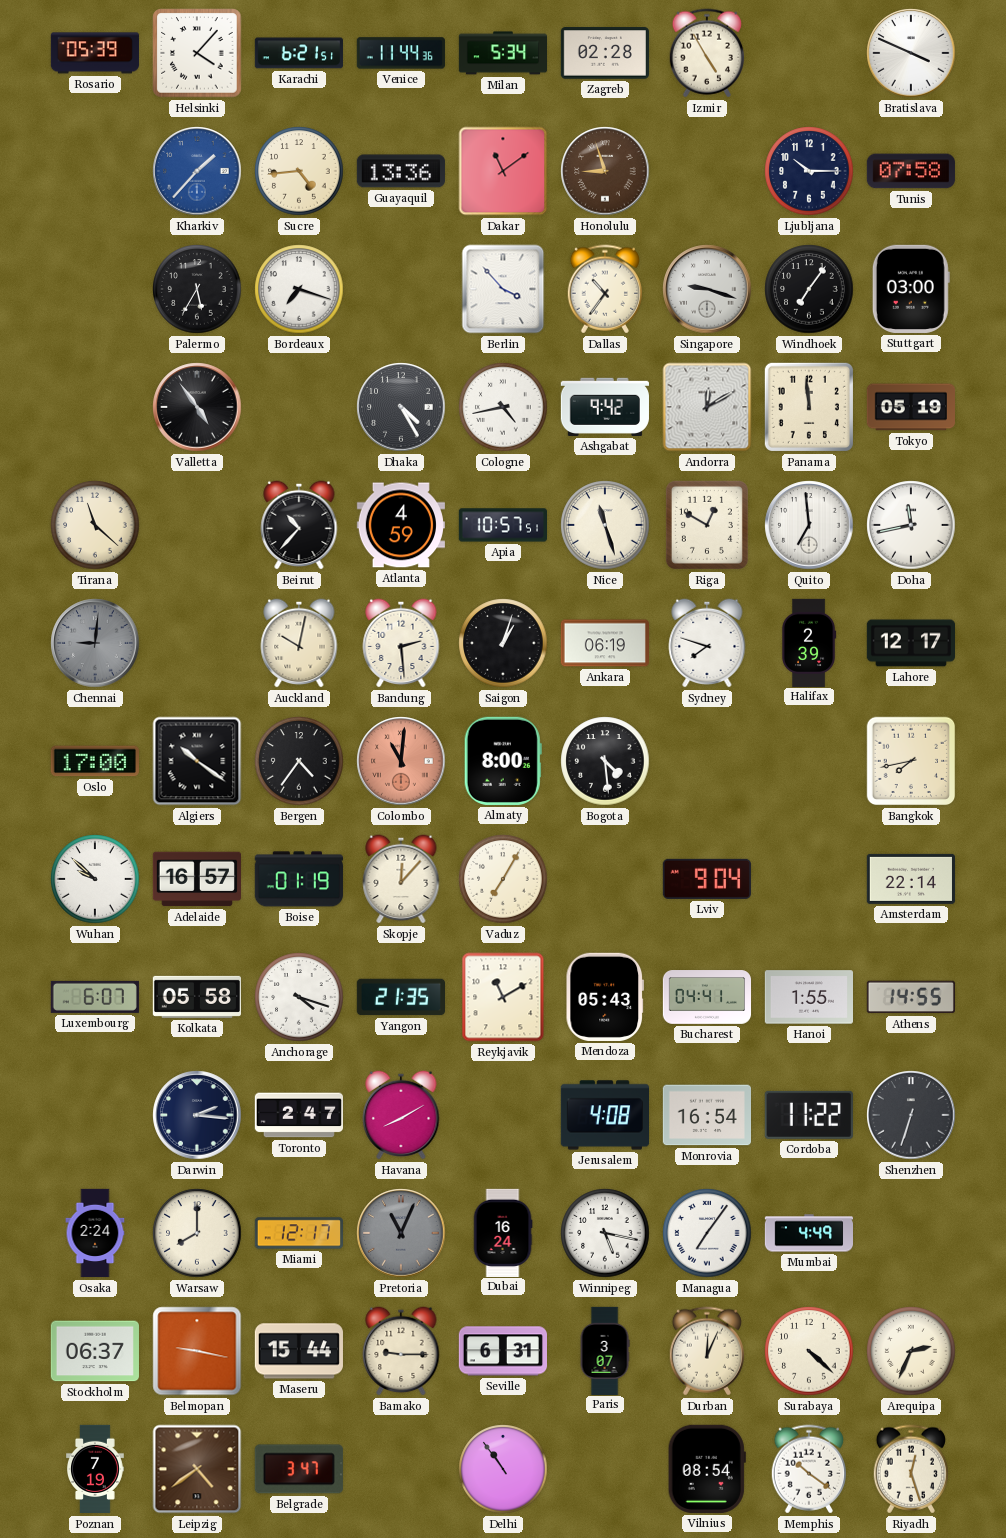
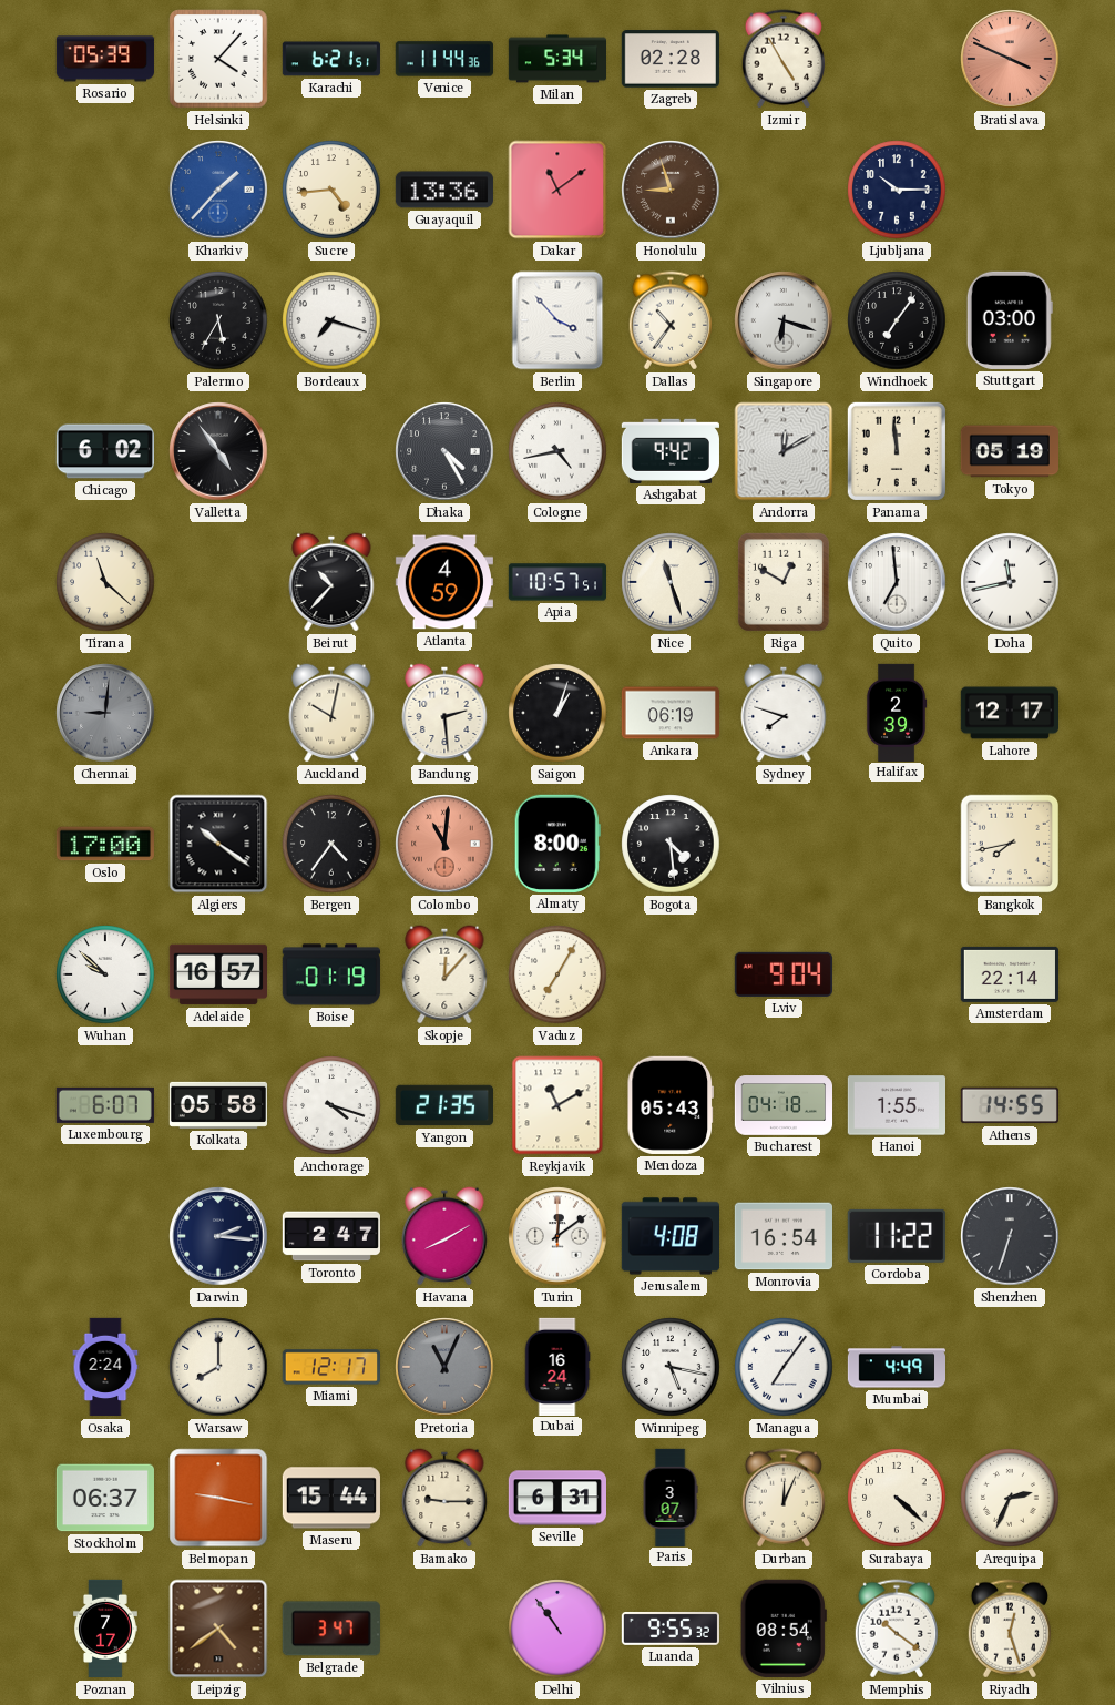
Bratislava dial: white -> salmon
Tunis: 07:58 -> none
Singapore: 9:18 -> 6:18
Chicago: none -> 6:02
Bucharest: 04:41 -> 04:18
Turin: none -> 12:09
Poznan: 7:19 -> 7:17
Luanda: none -> 9:55
